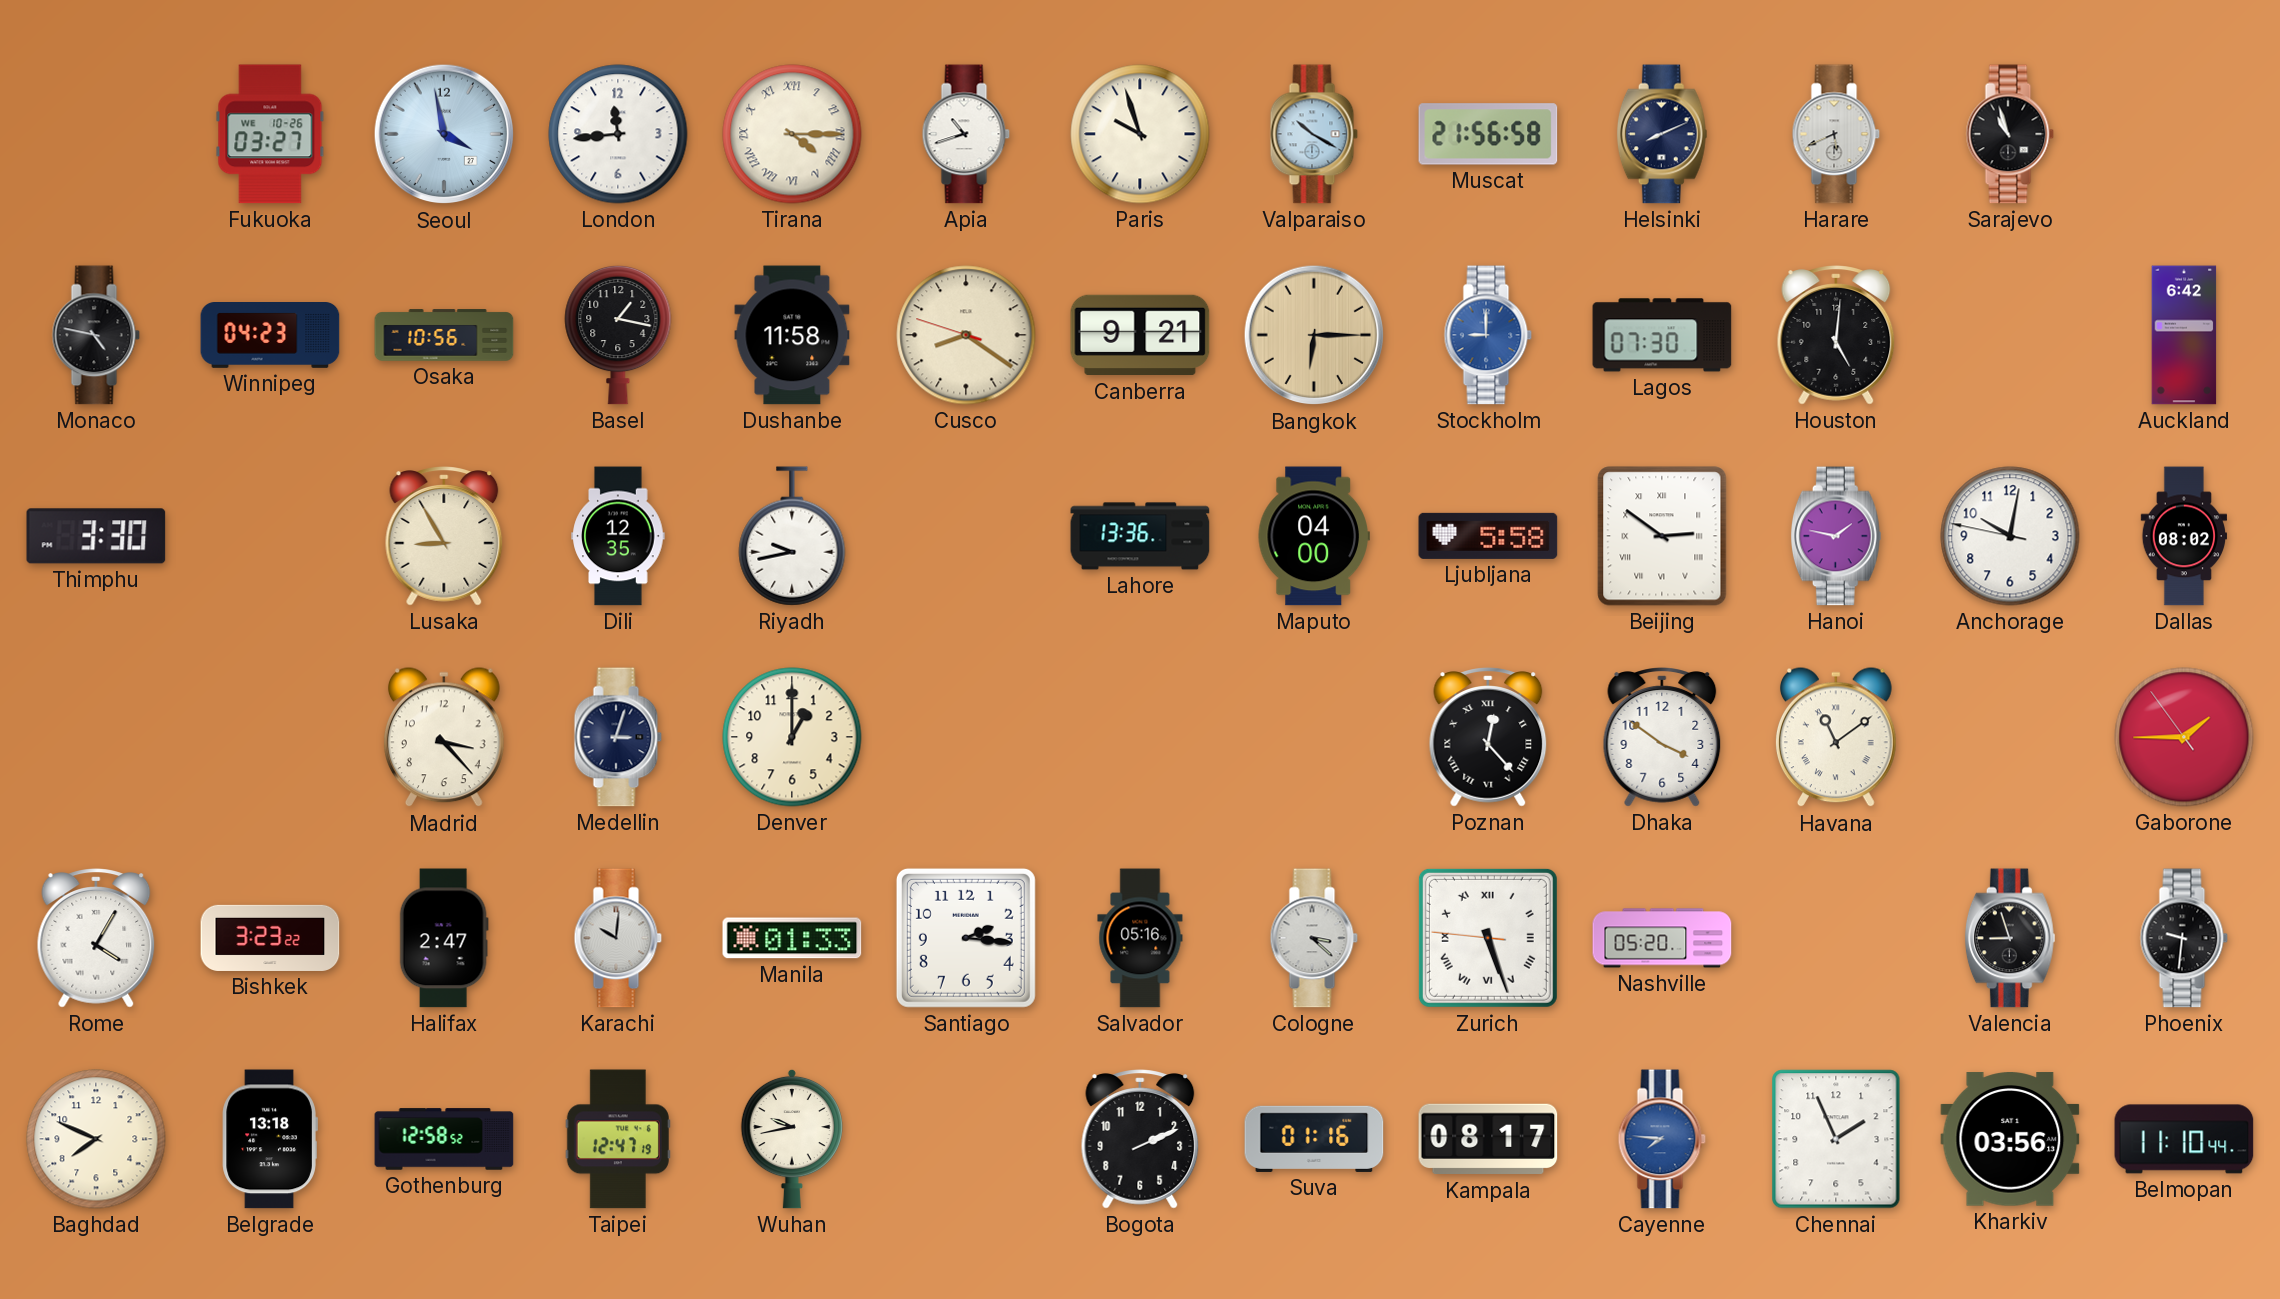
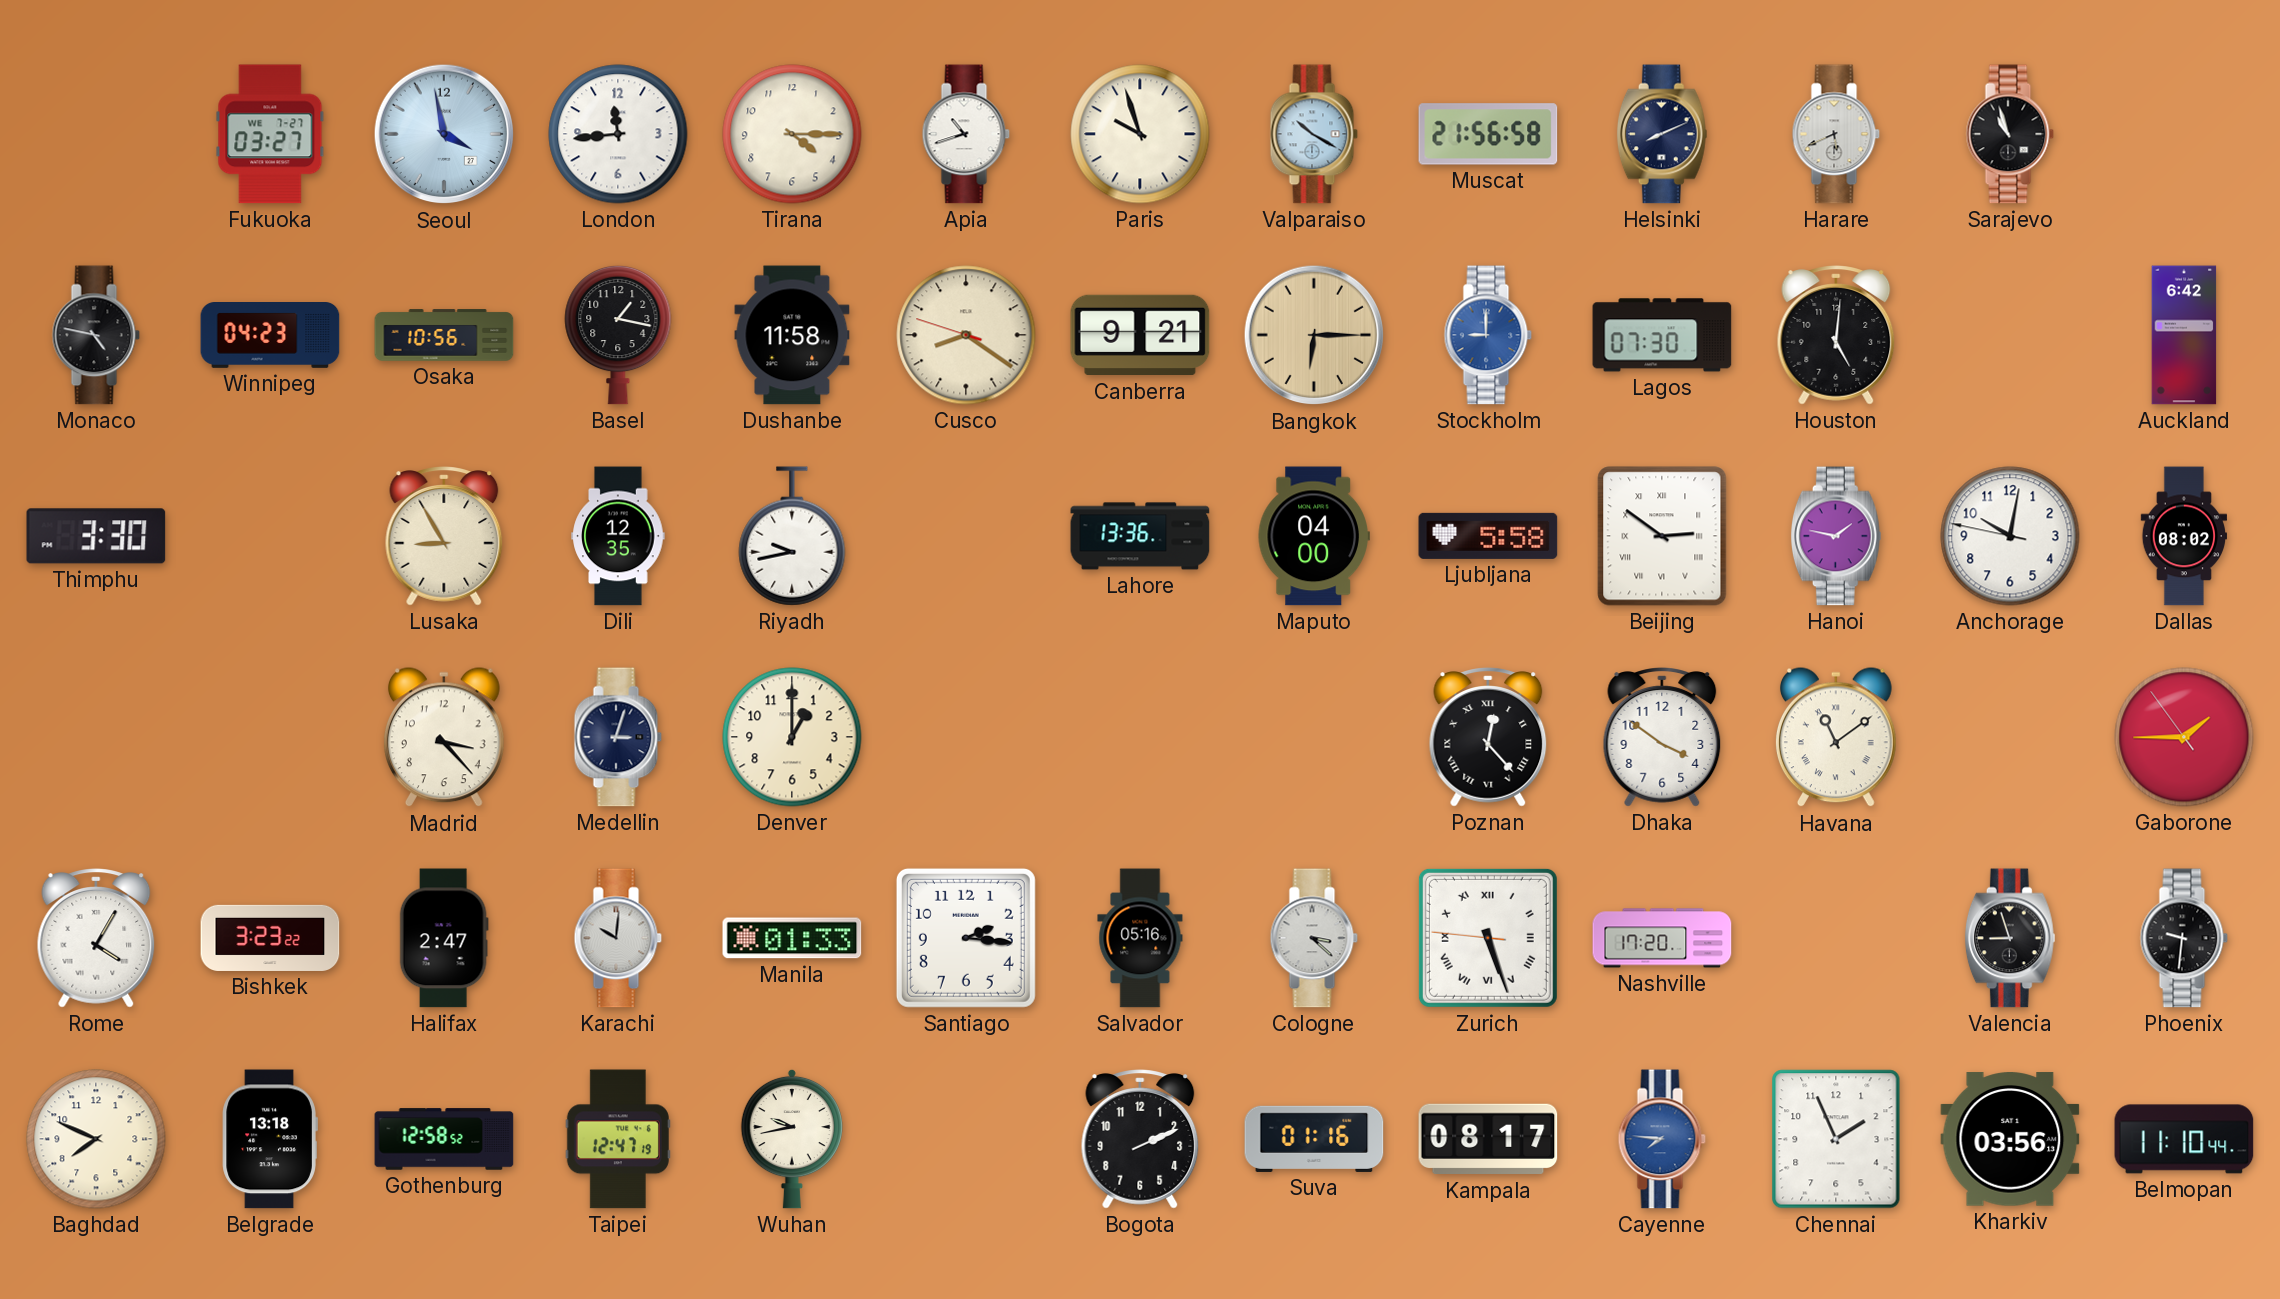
Fukuoka date: WE 10-26 -> WE 7-27
Tirana numerals: Roman -> Arabic
Nashville: 05:20 -> 17:20
